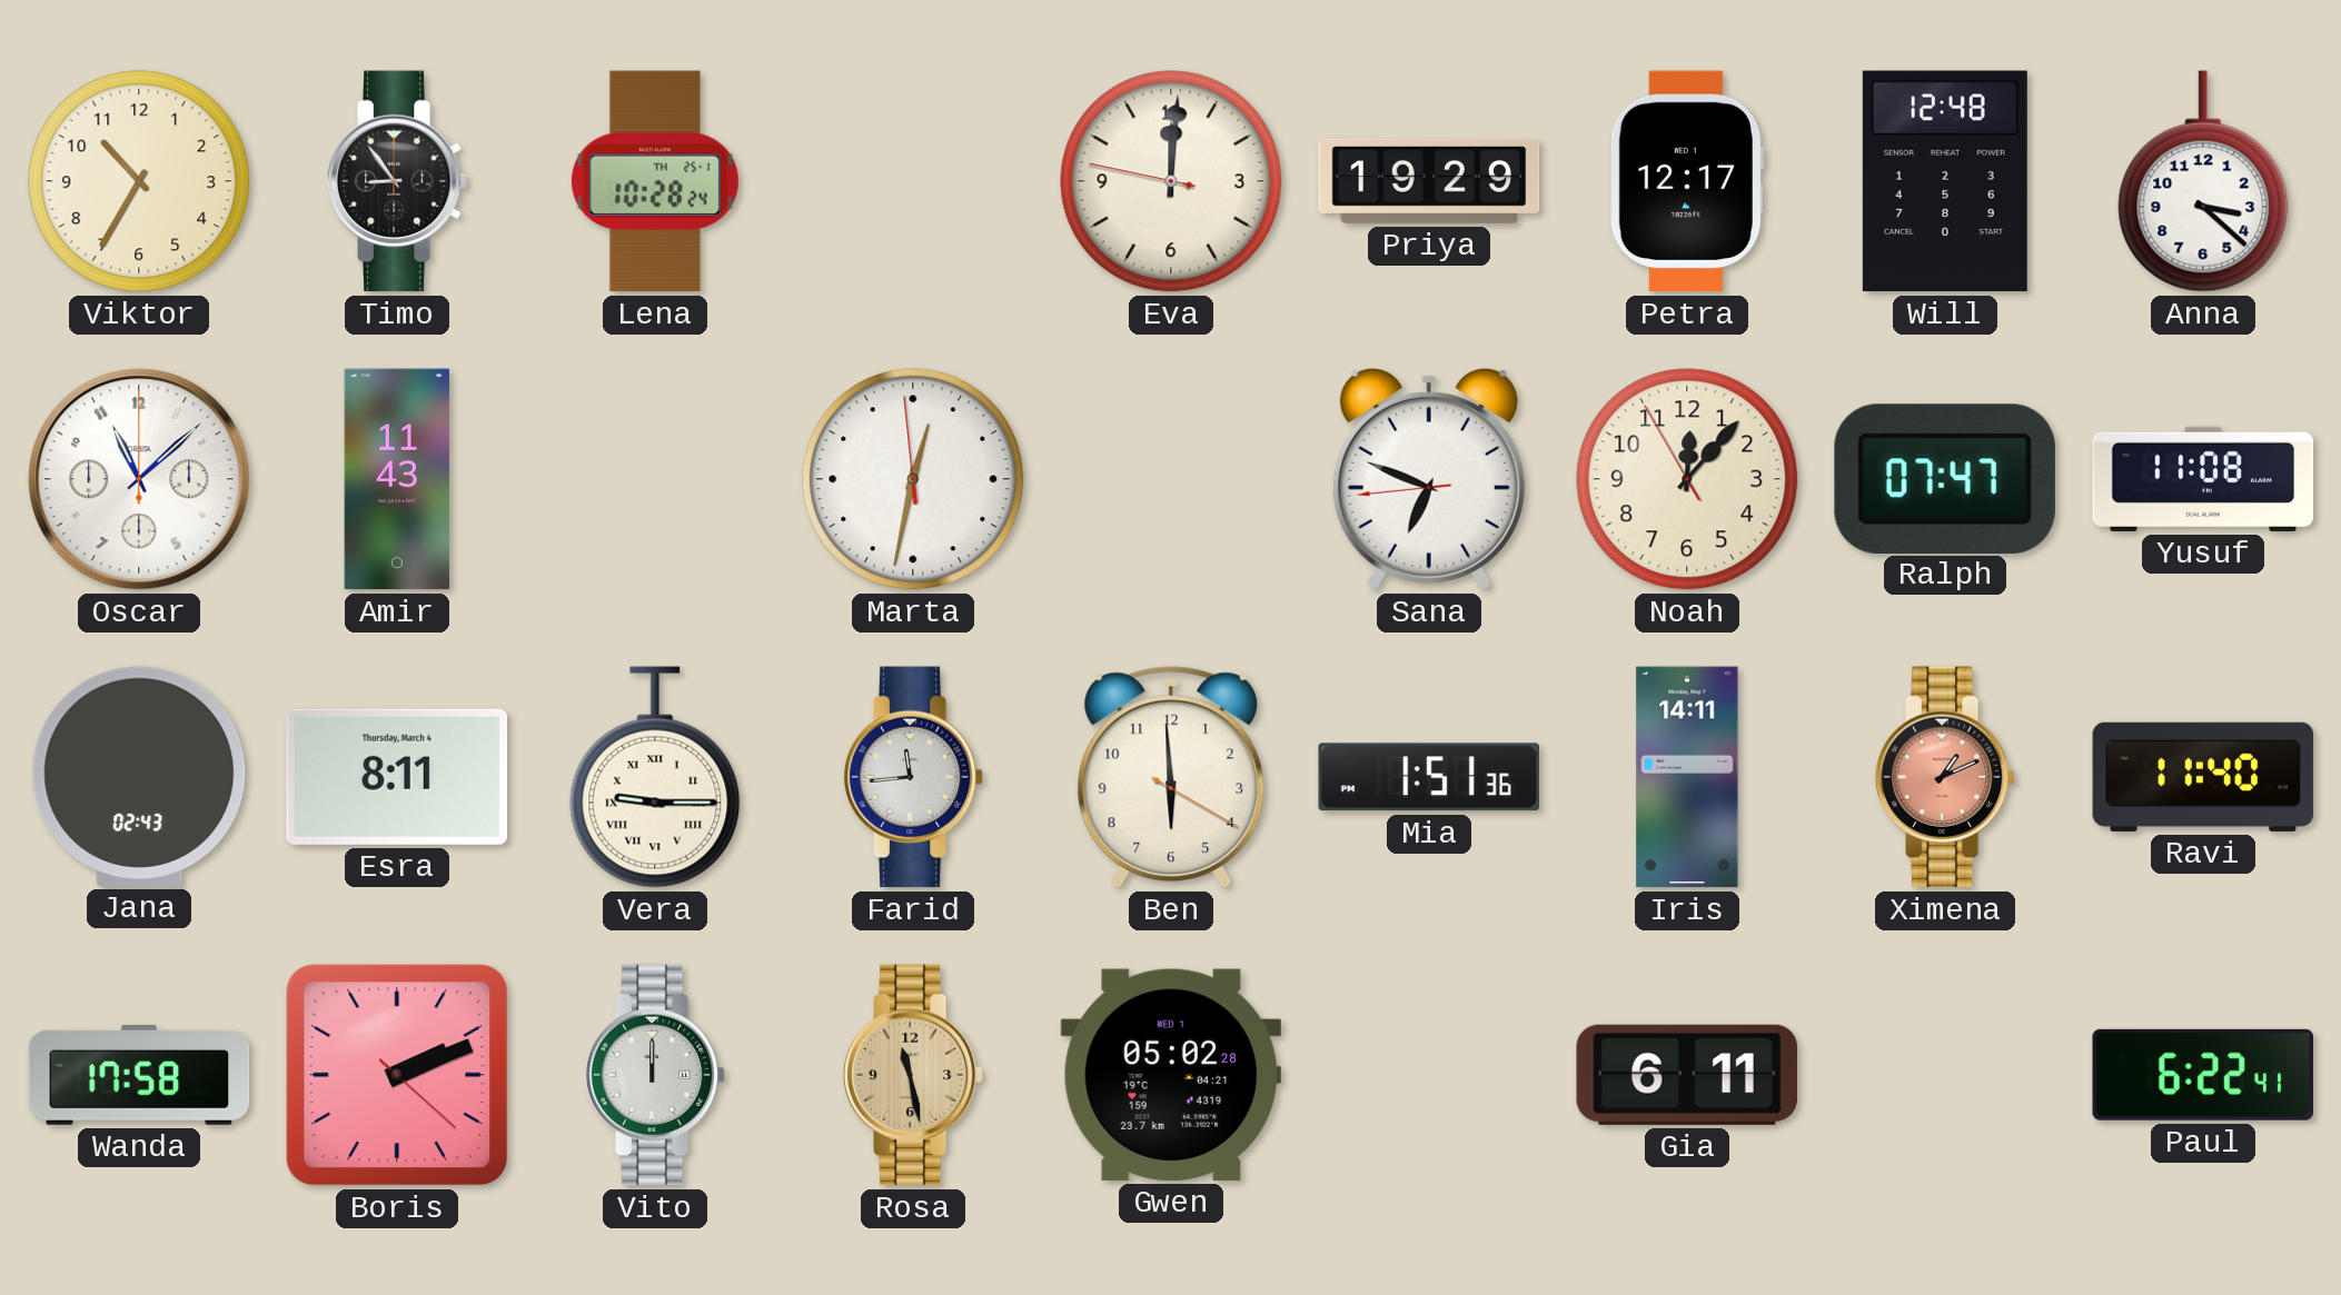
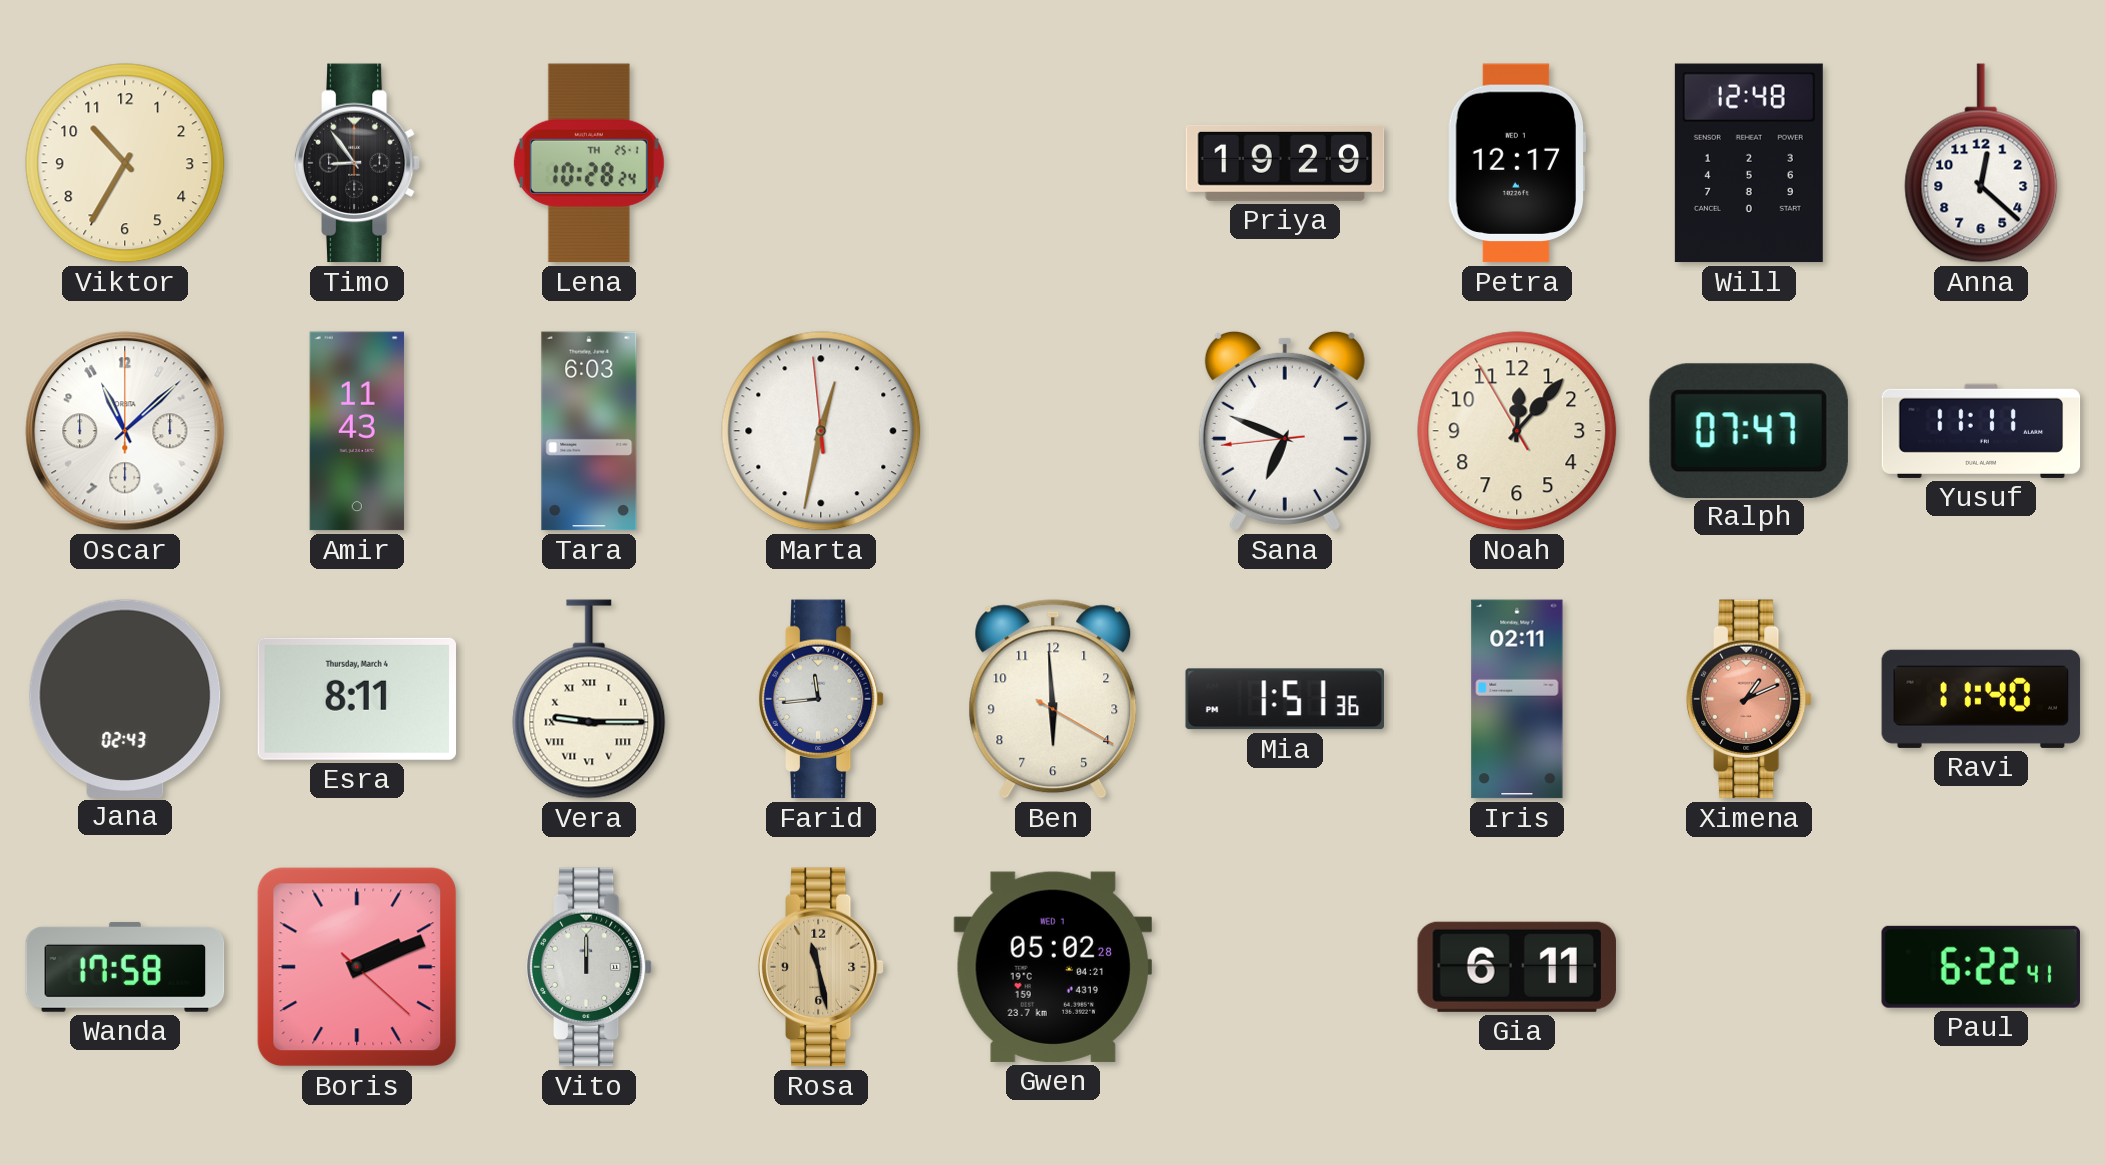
Eva: 12:00 -> none
Anna: 3:22 -> 12:22
Tara: none -> 6:03
Yusuf: 11:08 -> 11:11
Iris: 14:11 -> 02:11
